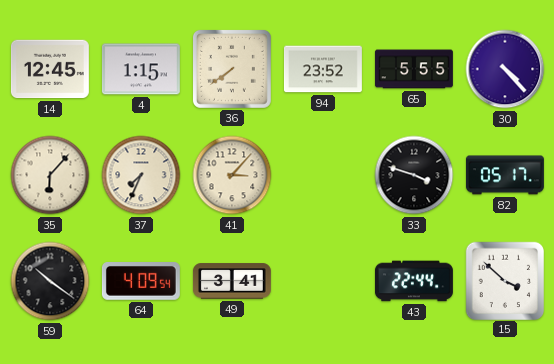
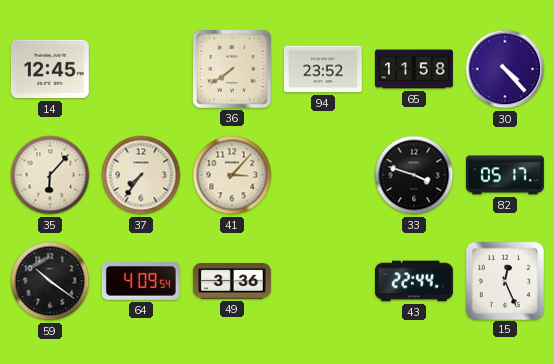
4: 1:15 -> none
65: 5:55 -> 11:58
37: 7:34 -> 7:36
49: 3:41 -> 3:36
15: 3:52 -> 12:26
